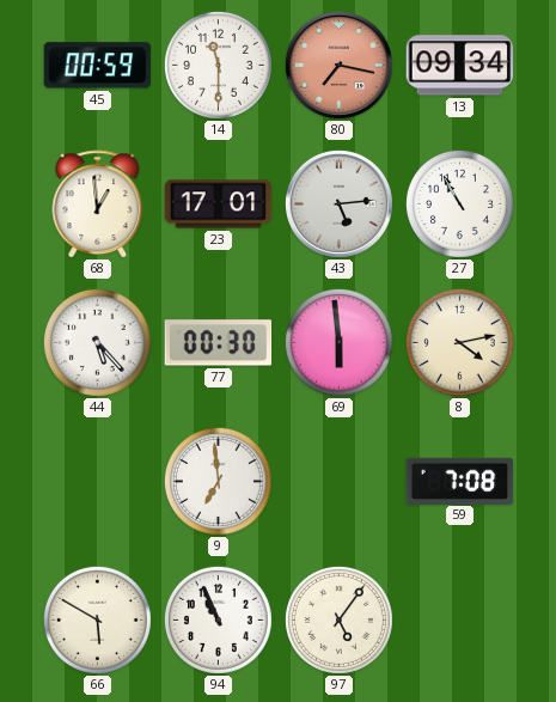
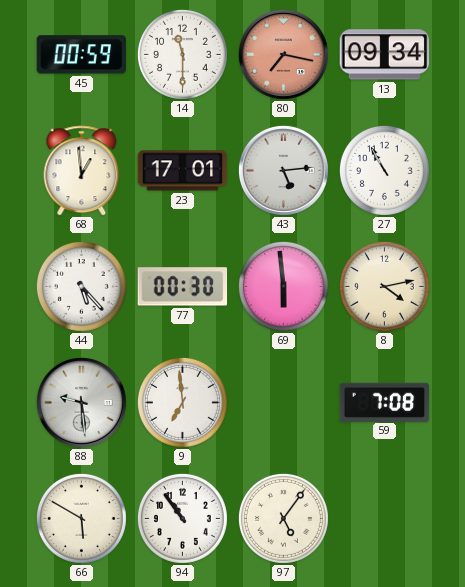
88: none -> 9:29
94: 10:56 -> 10:54
